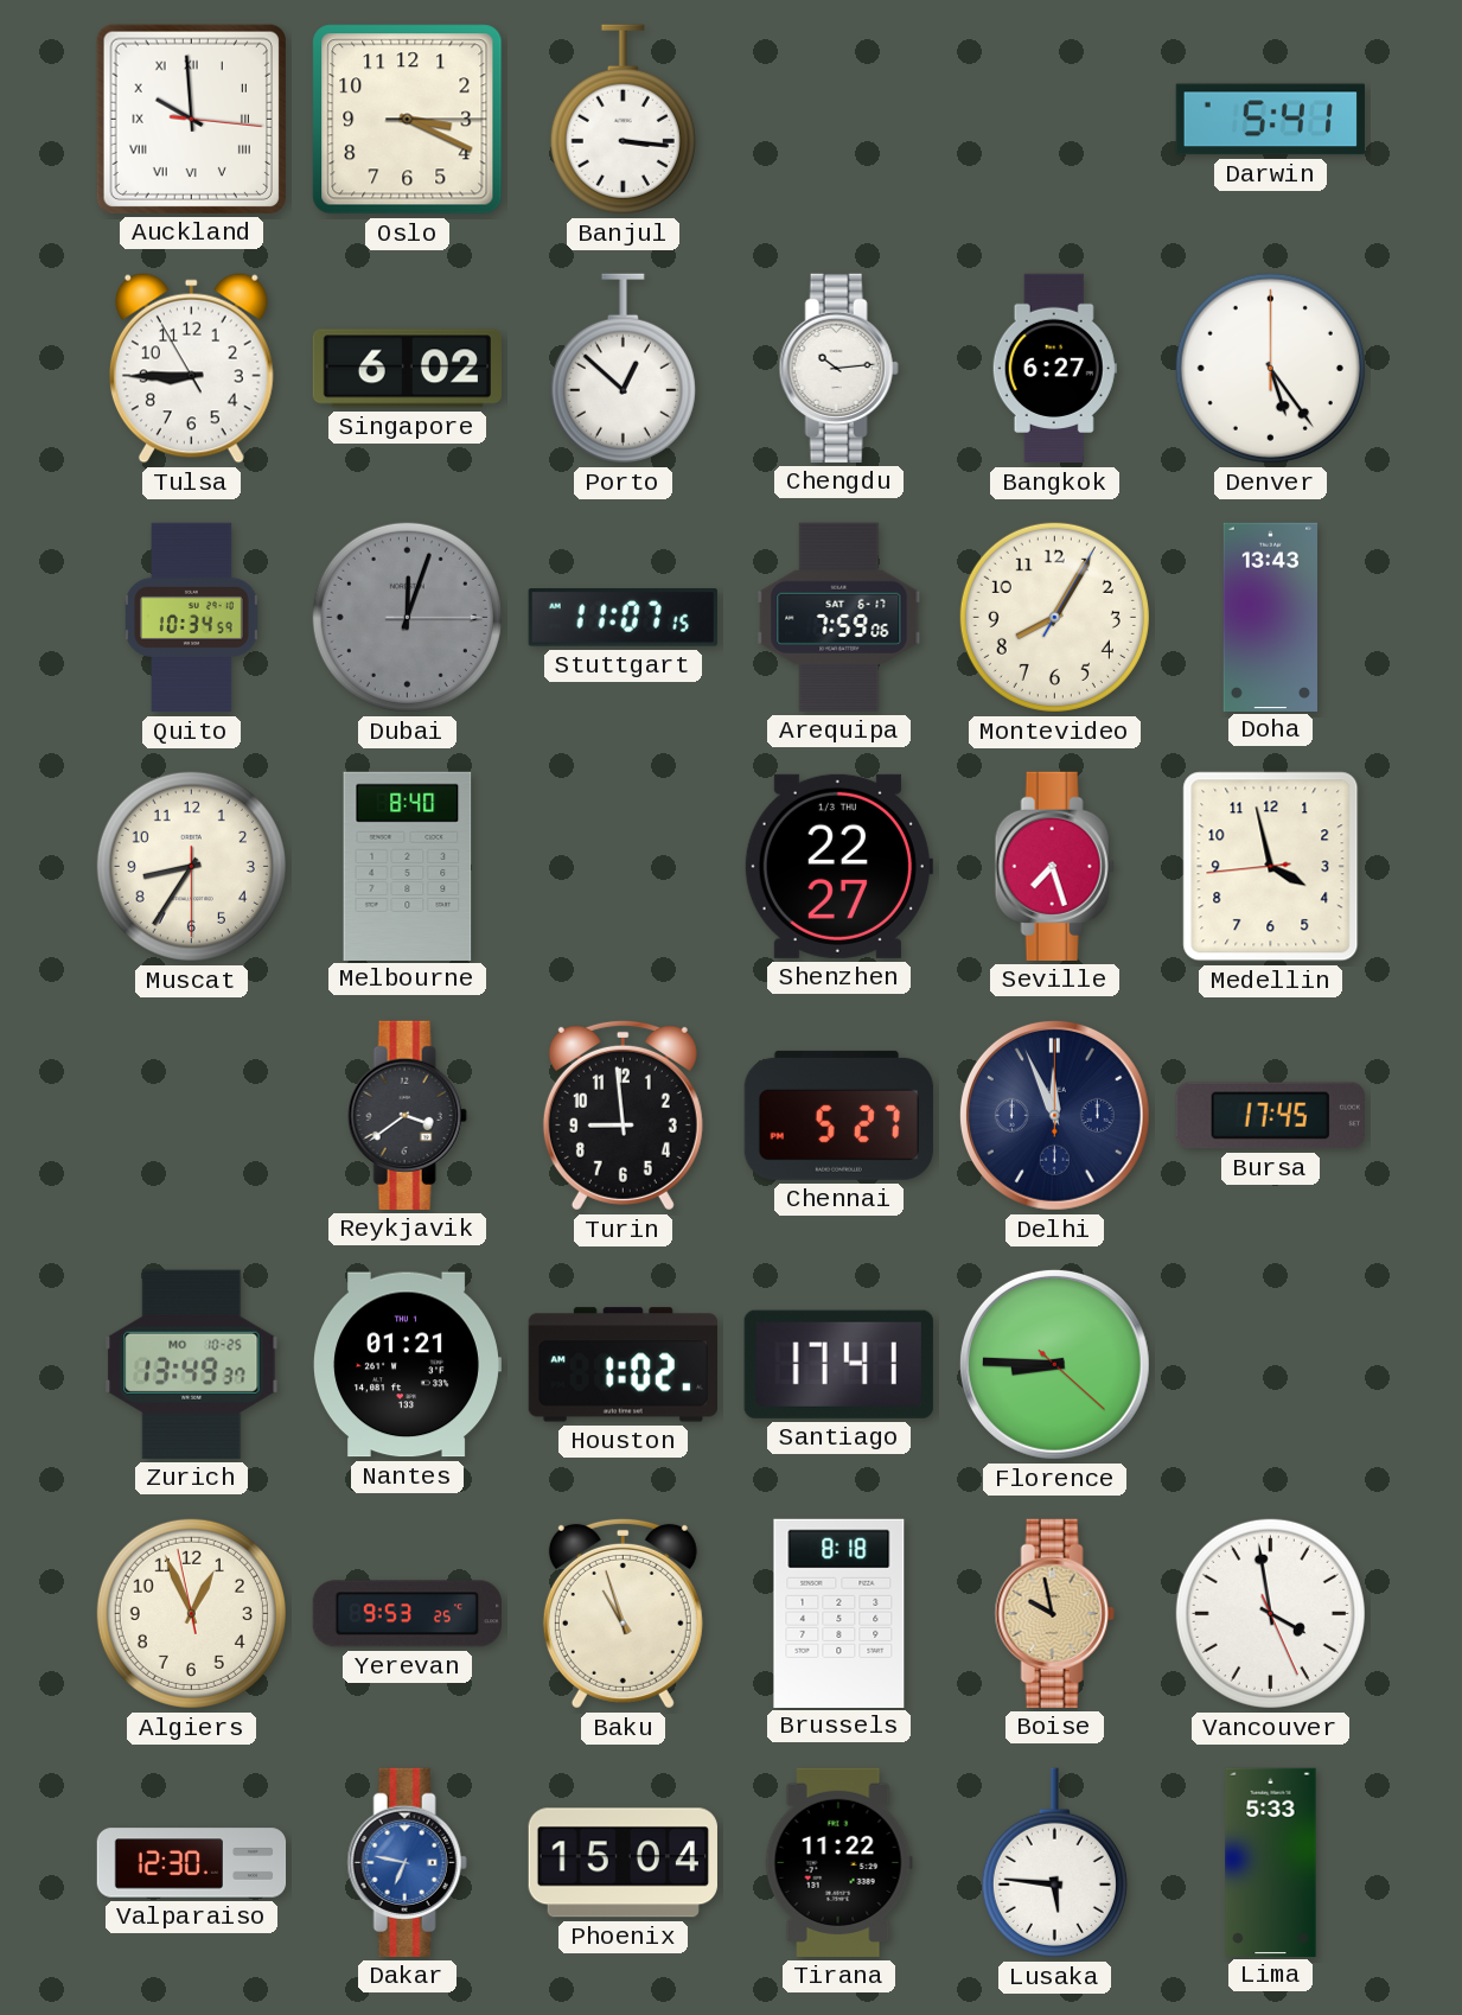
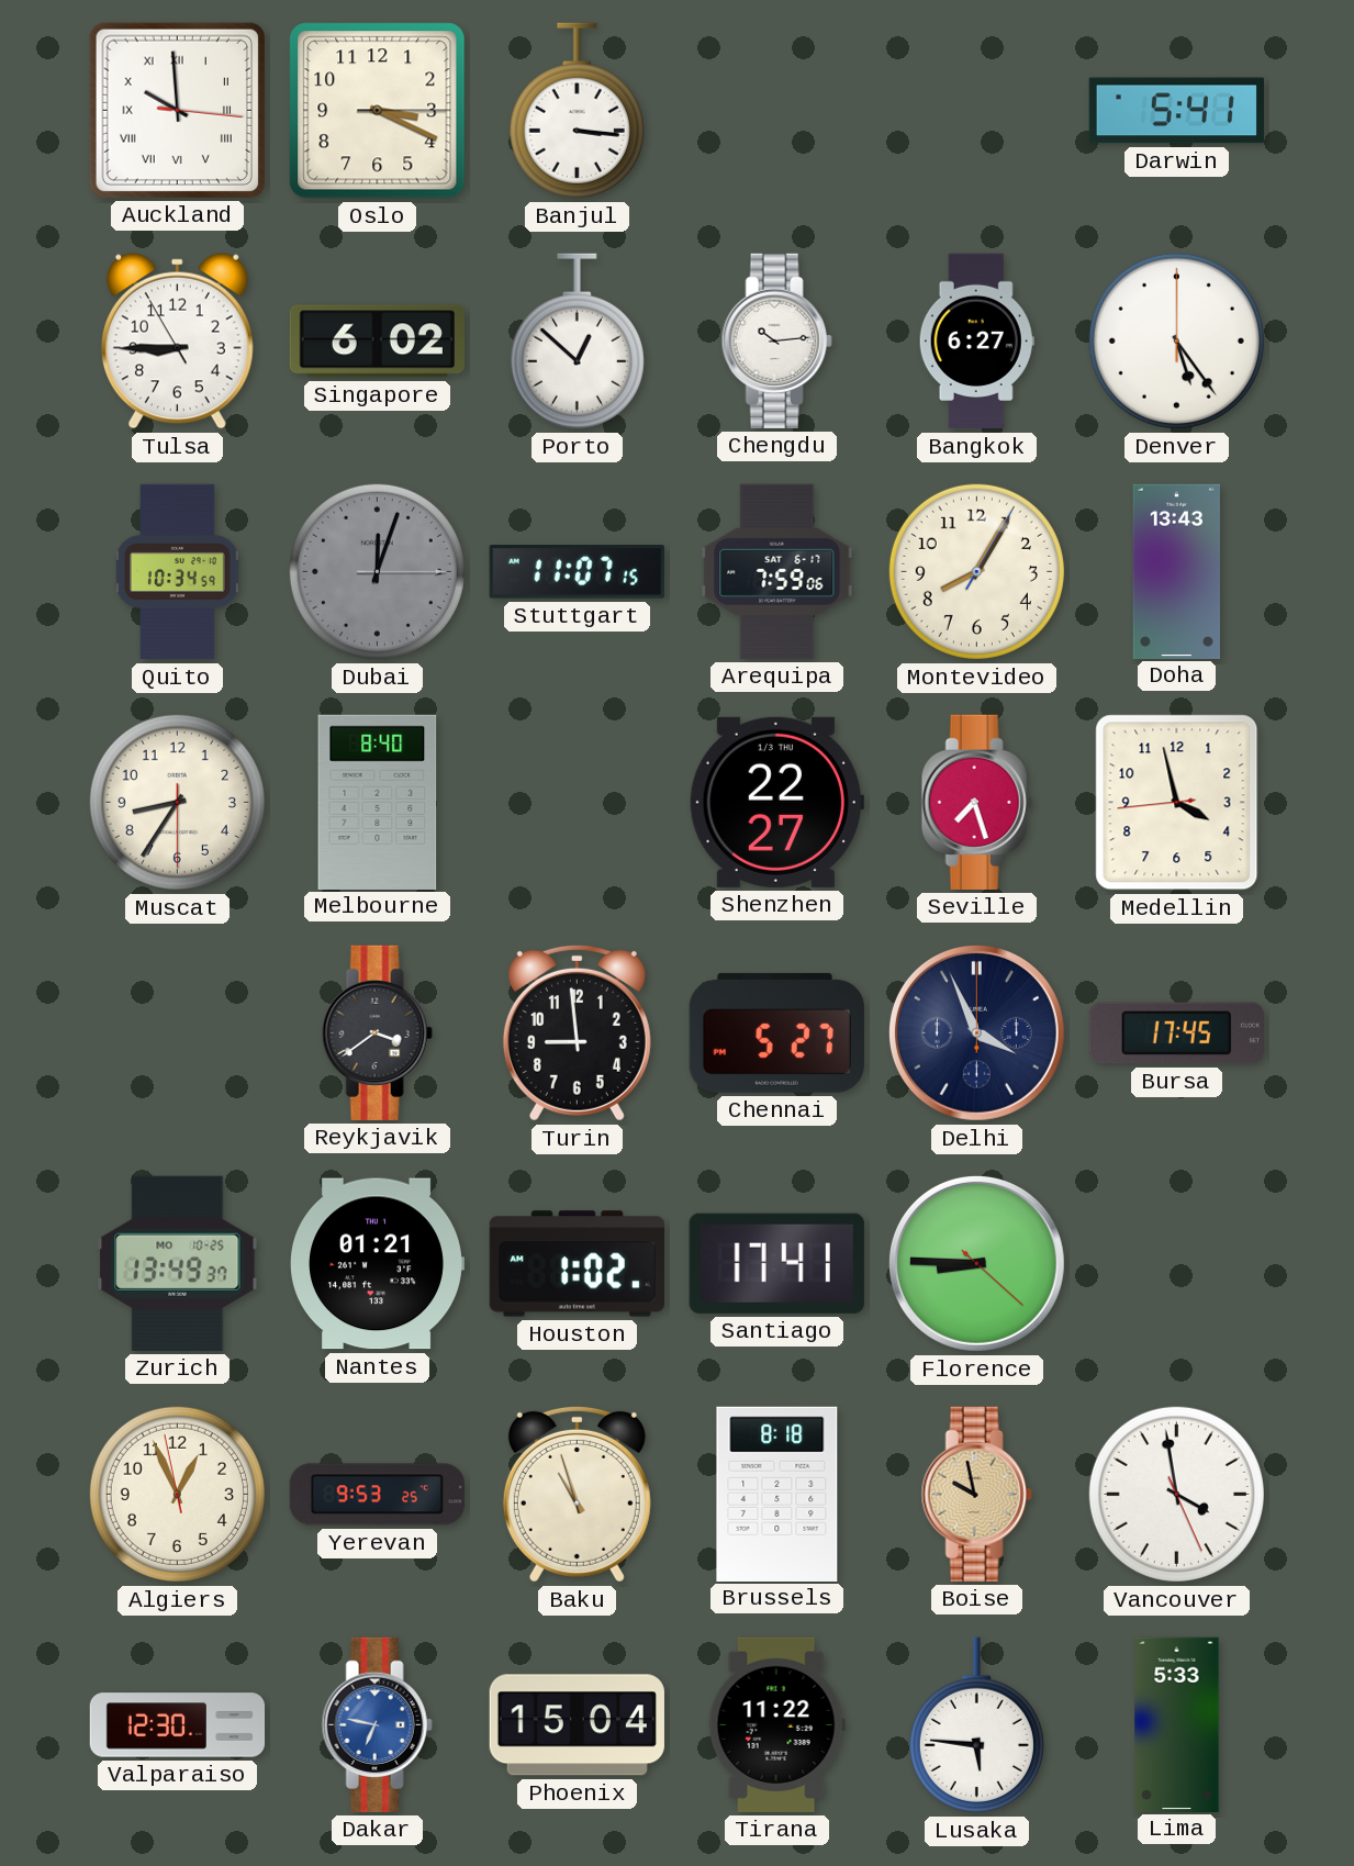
Delhi: 11:56 -> 3:56
